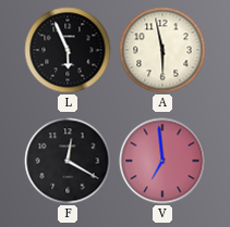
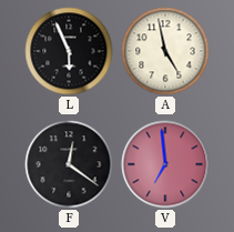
A: 5:58 -> 4:58
F: 12:20 -> 12:21
